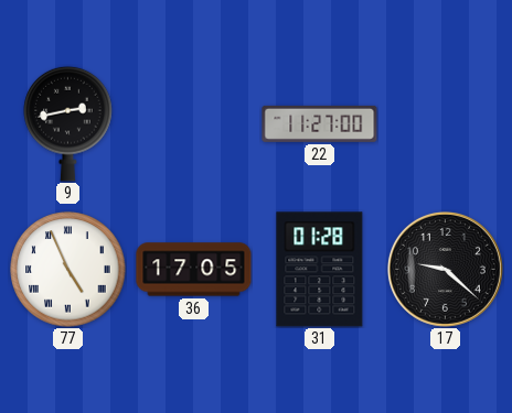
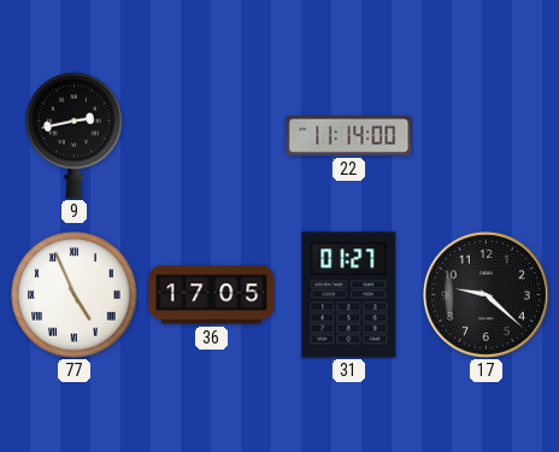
22: 11:27 -> 11:14
31: 01:28 -> 01:27
